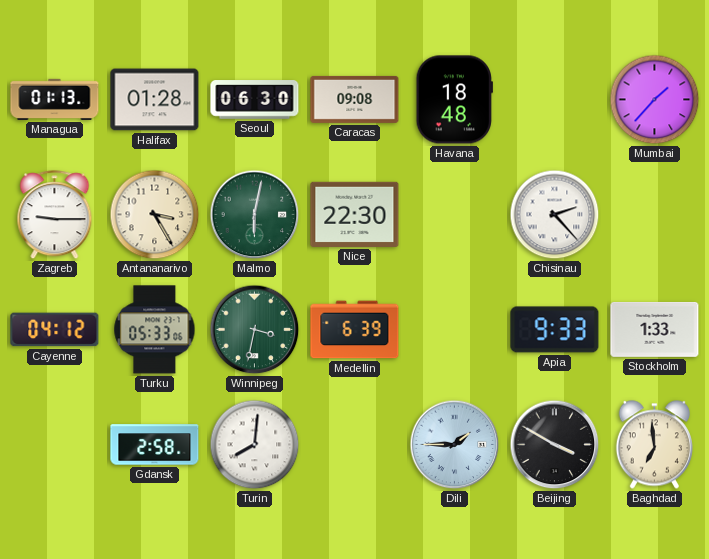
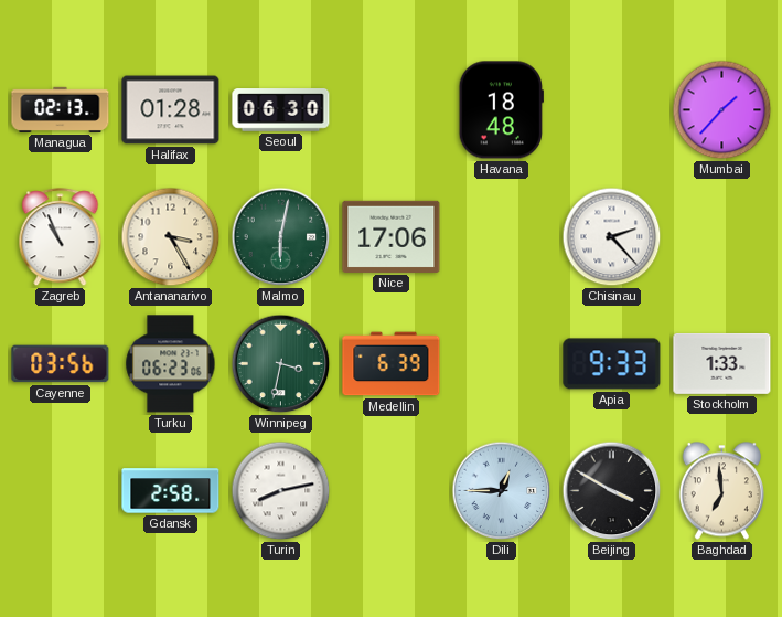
Managua: 01:13 -> 02:13
Caracas: 09:08 -> none
Zagreb: 9:15 -> 10:56
Nice: 22:30 -> 17:06
Cayenne: 04:12 -> 03:56
Turku: 05:33 -> 06:23
Turin: 8:01 -> 8:13
Dili: 1:45 -> 12:45
